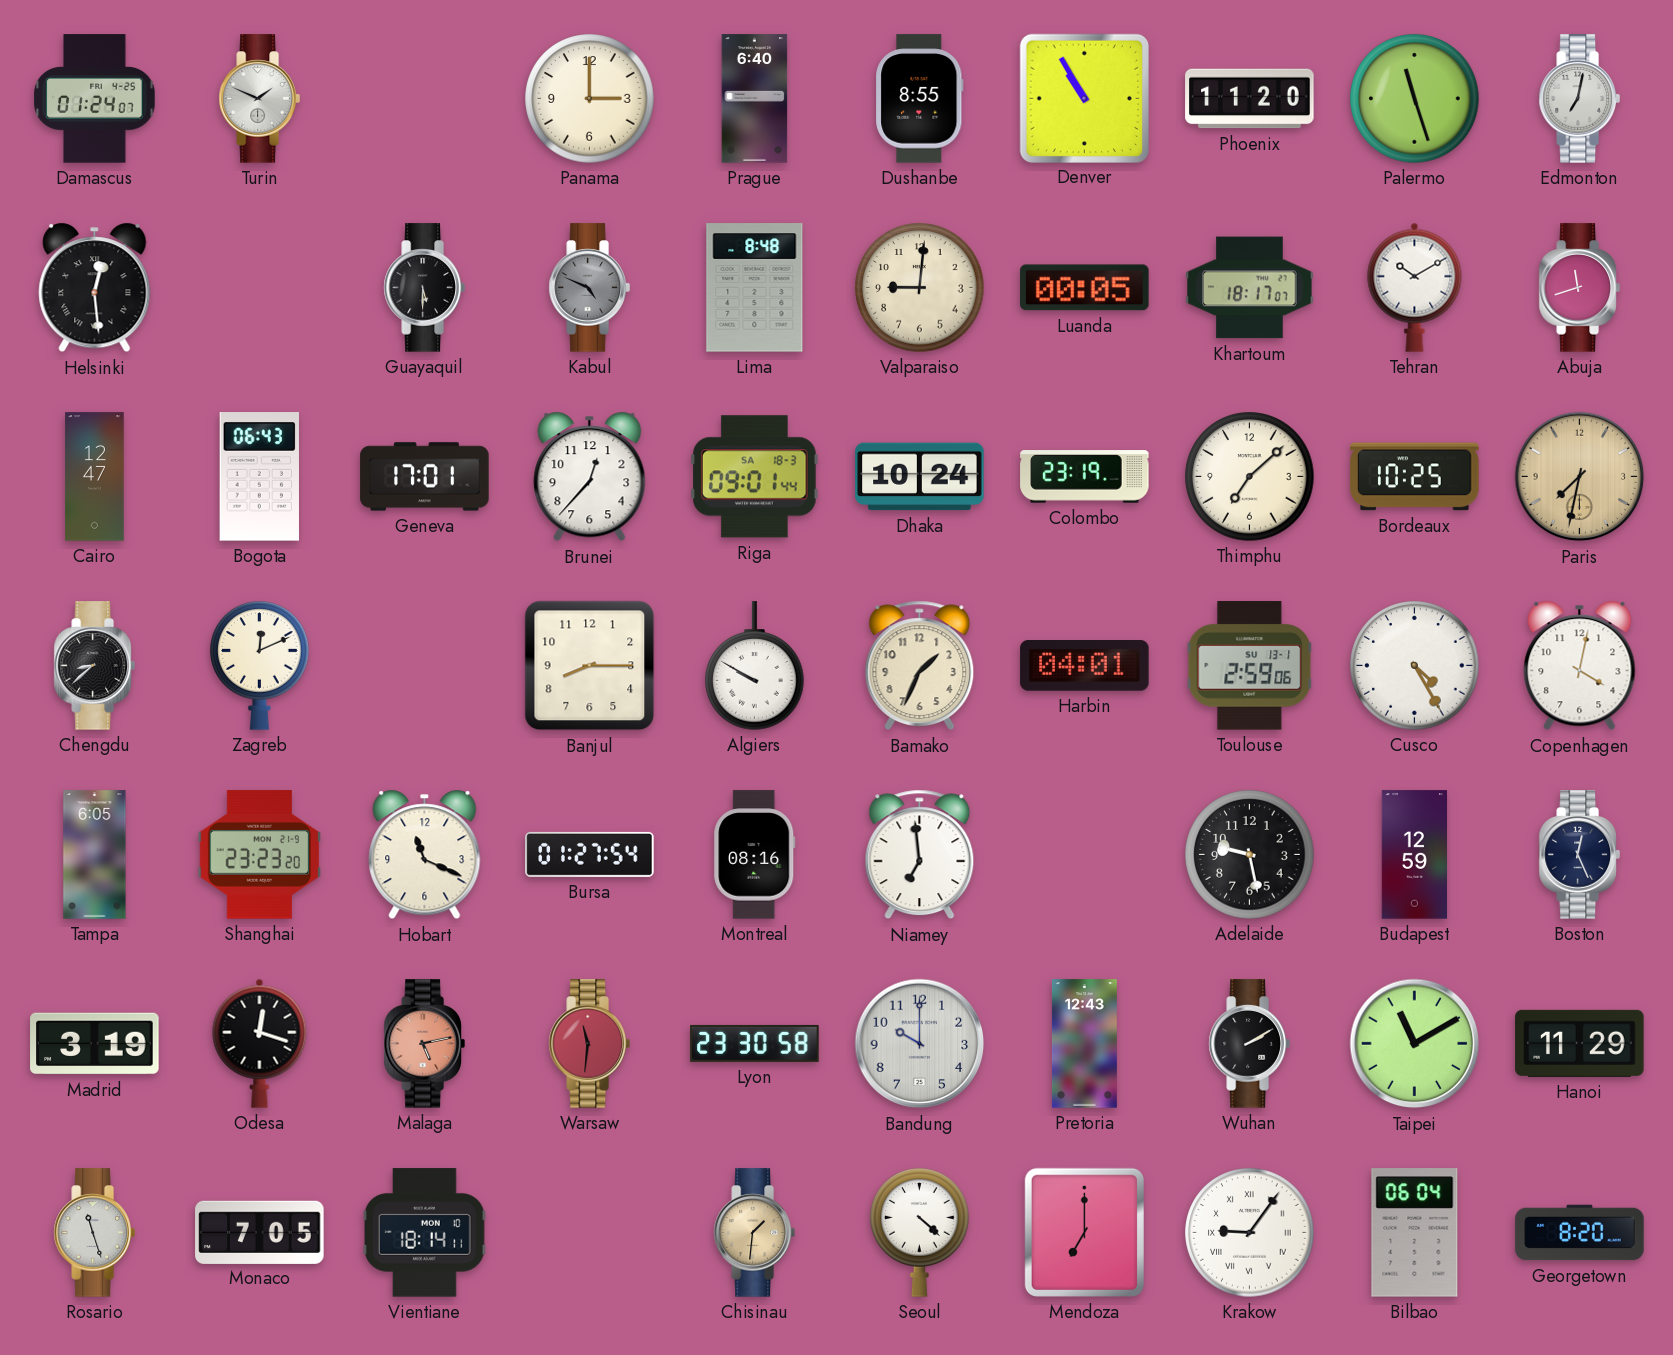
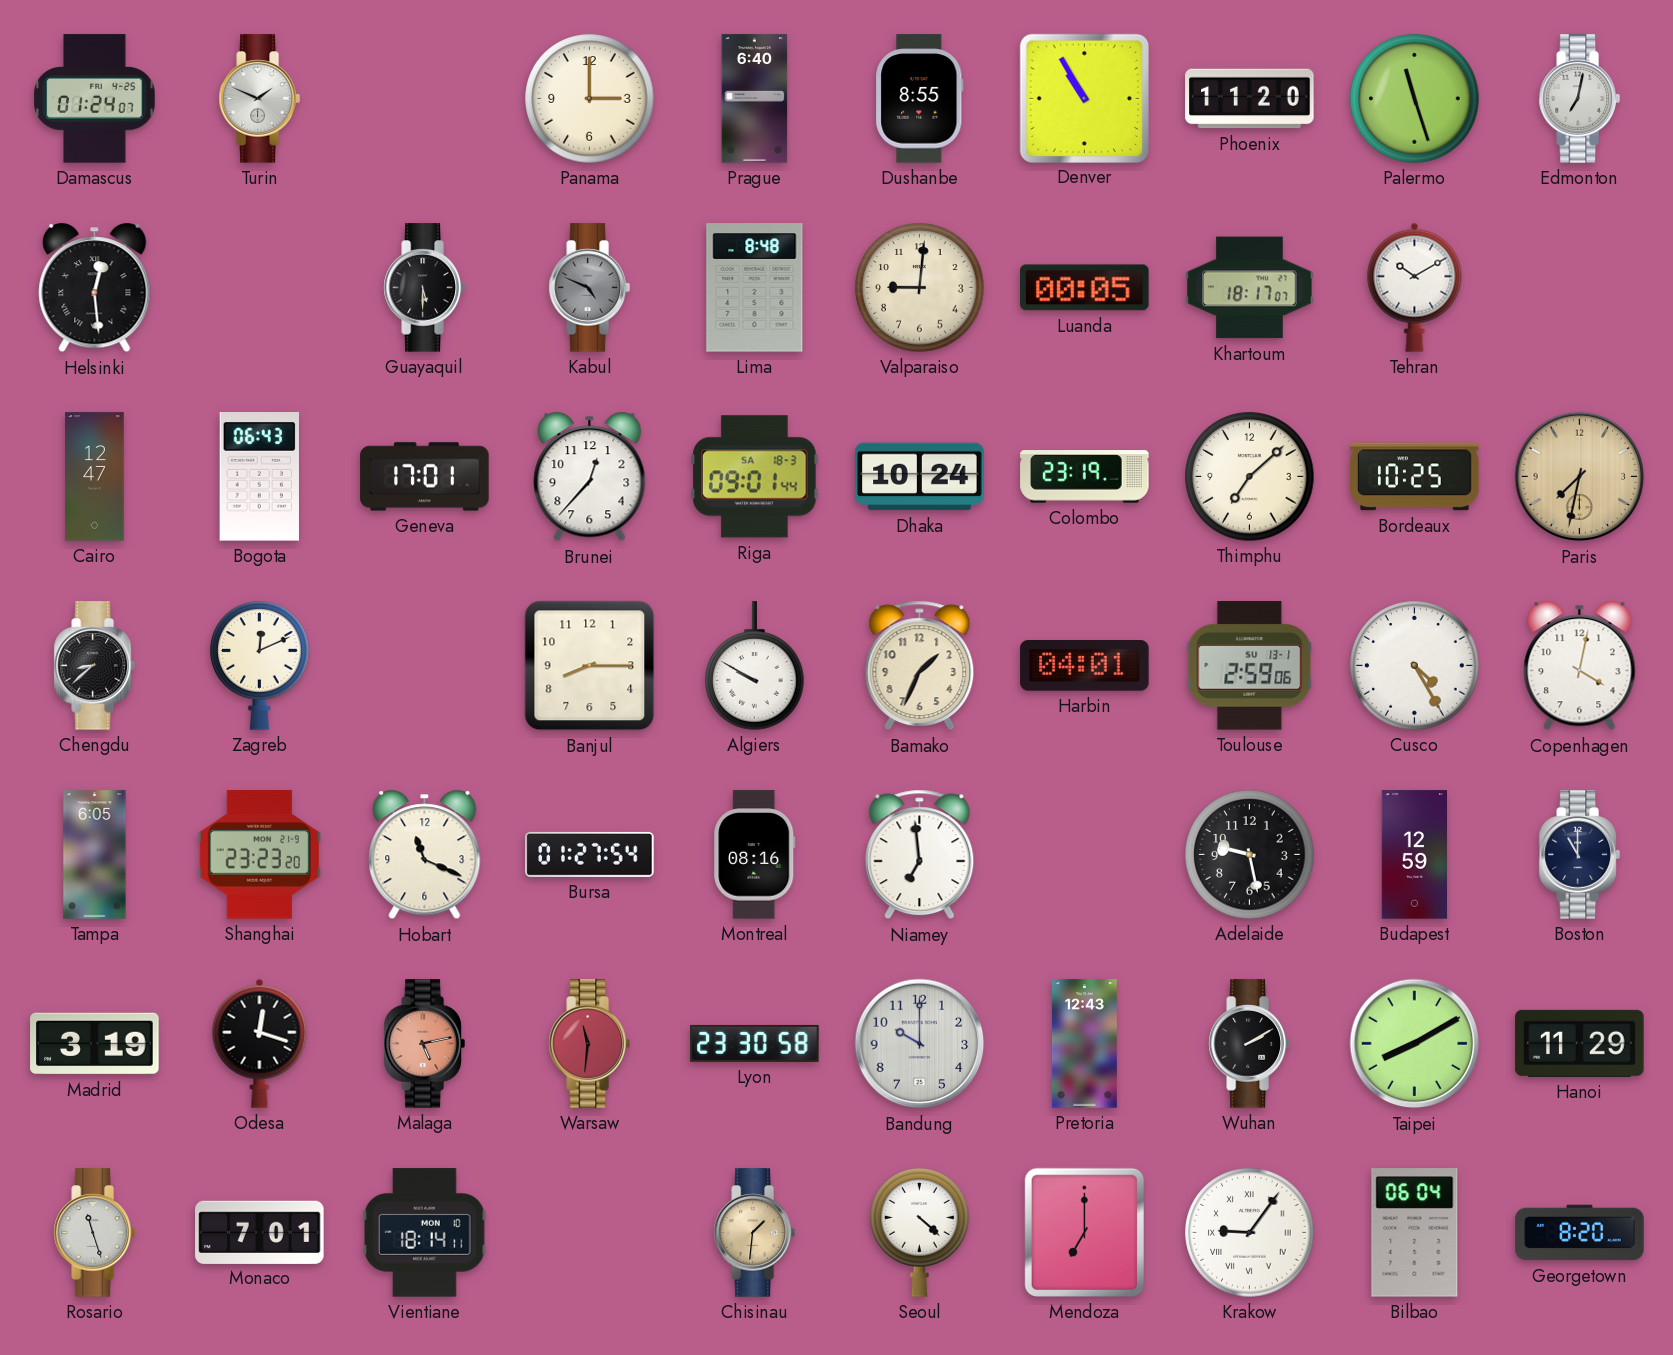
Abuja: 11:42 -> none
Boston: 12:26 -> 11:00
Taipei: 11:10 -> 8:10
Monaco: 7:05 -> 7:01
